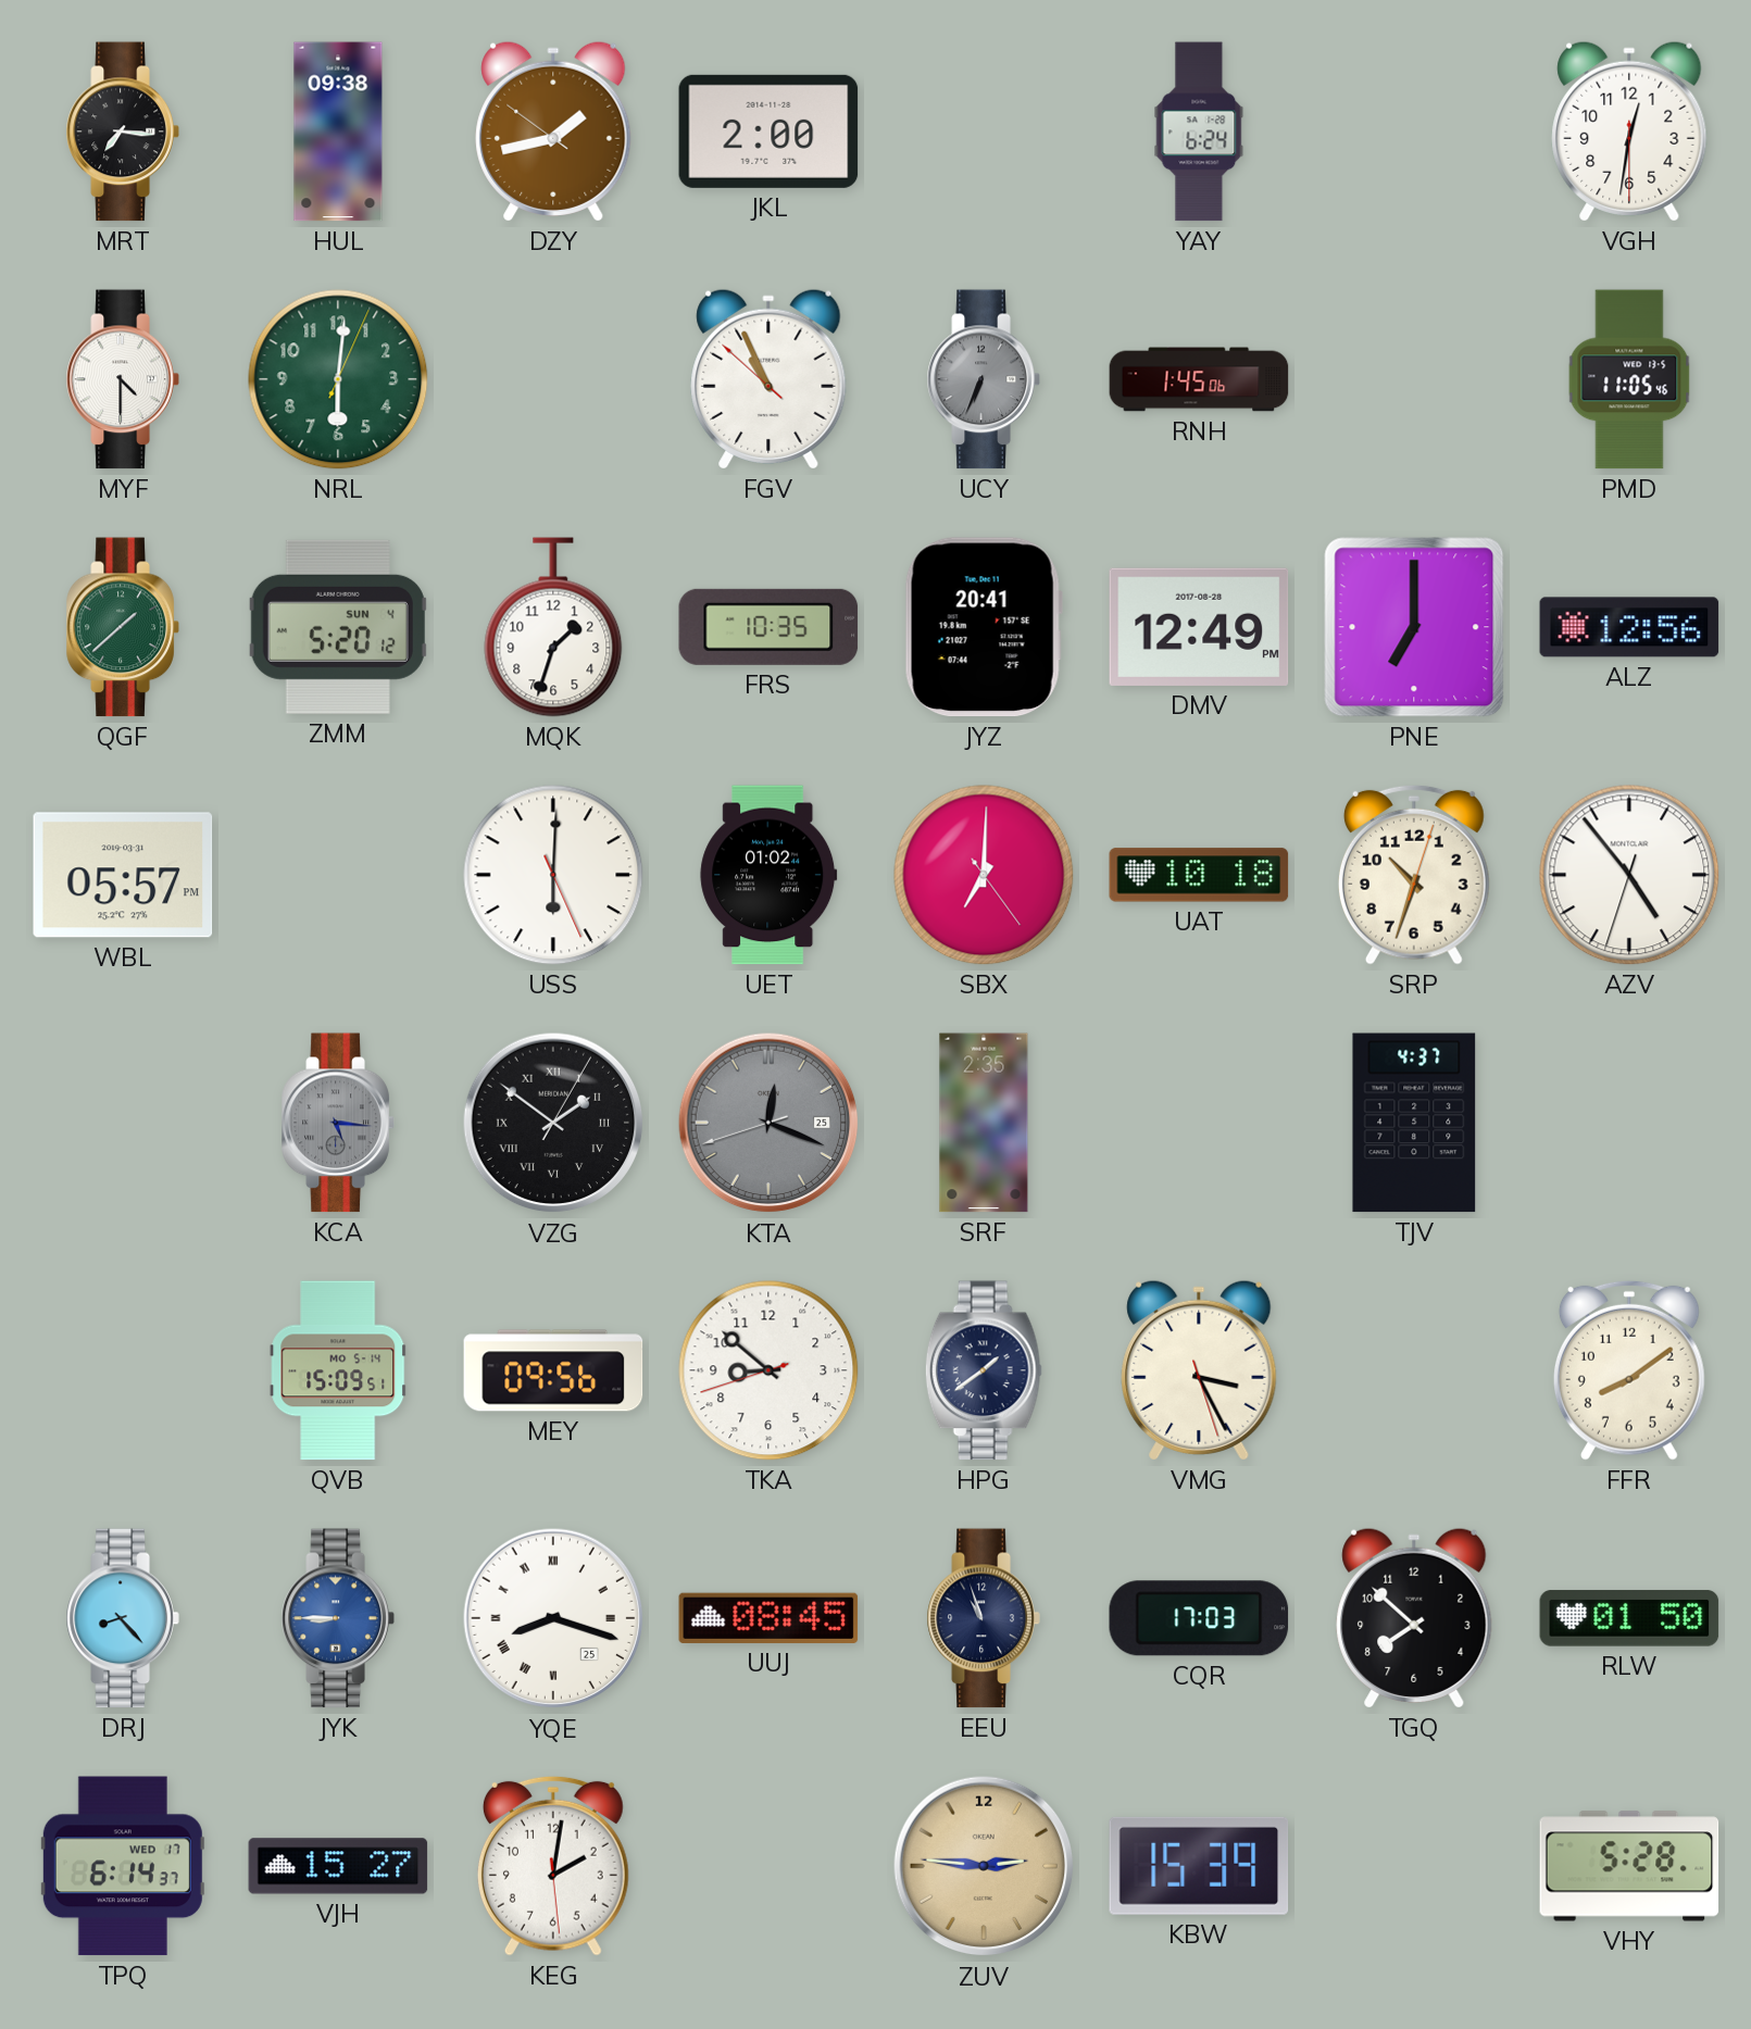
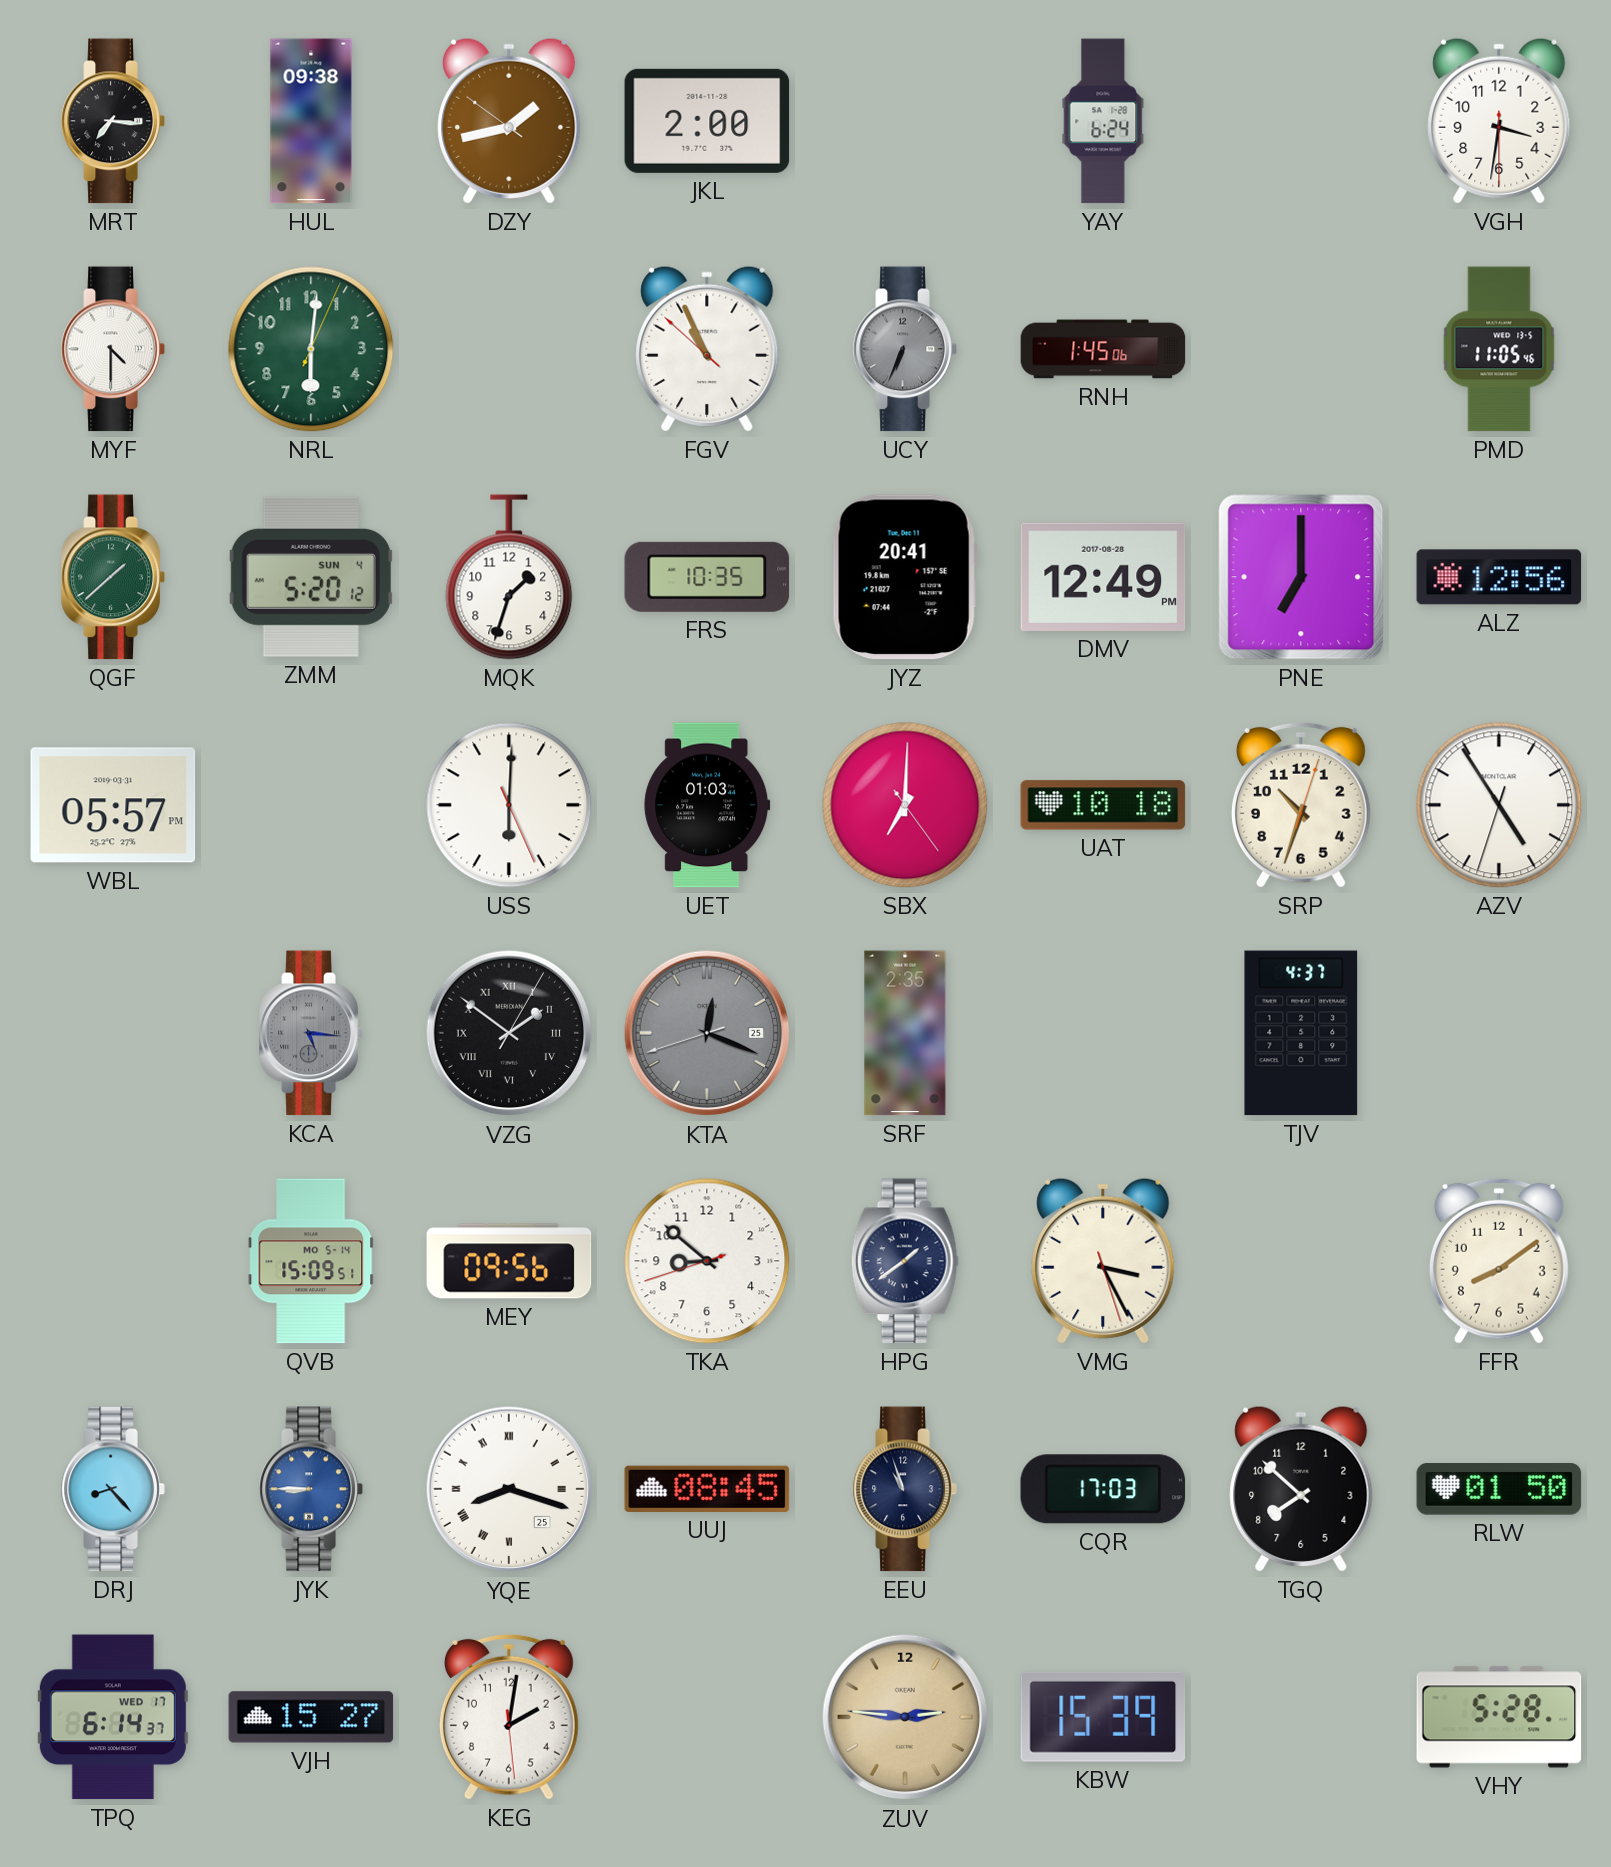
VGH: 12:31 -> 3:31
UET: 01:02 -> 01:03
AZV: 4:53 -> 4:54
